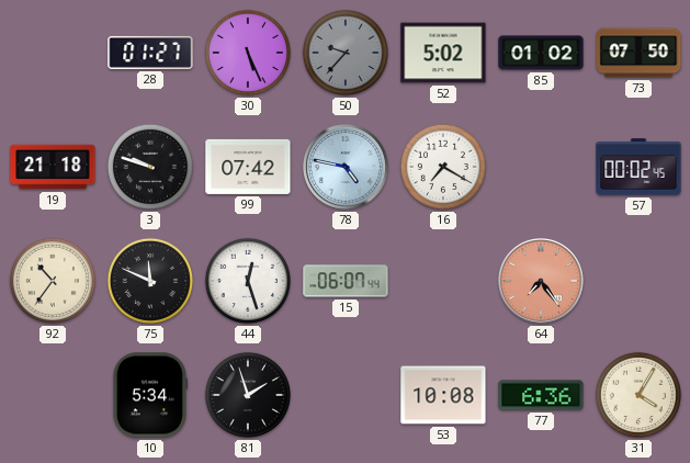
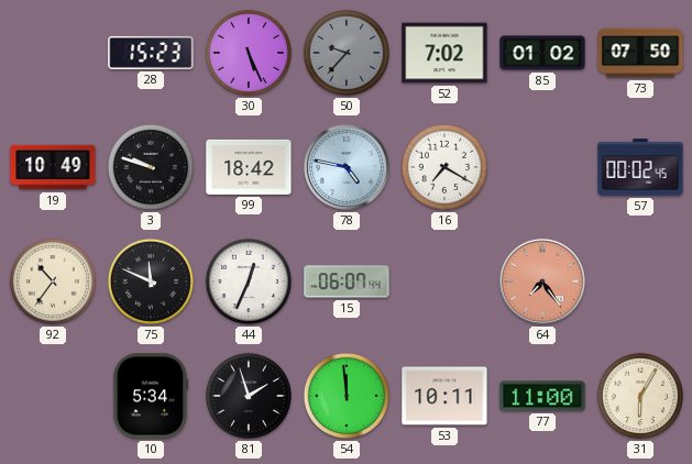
28: 01:27 -> 15:23
52: 5:02 -> 7:02
19: 21:18 -> 10:49
99: 07:42 -> 18:42
44: 12:27 -> 12:34
54: none -> 11:59
53: 10:08 -> 10:11
77: 6:36 -> 11:00
31: 4:05 -> 6:05
